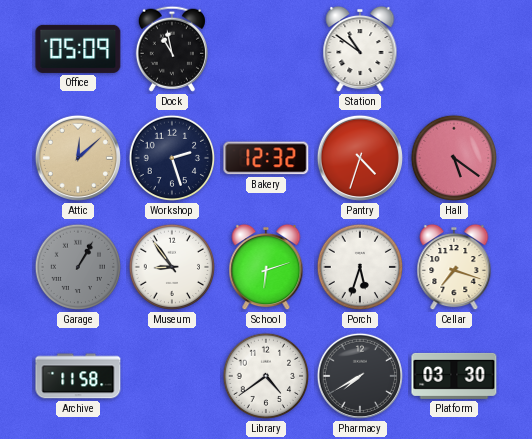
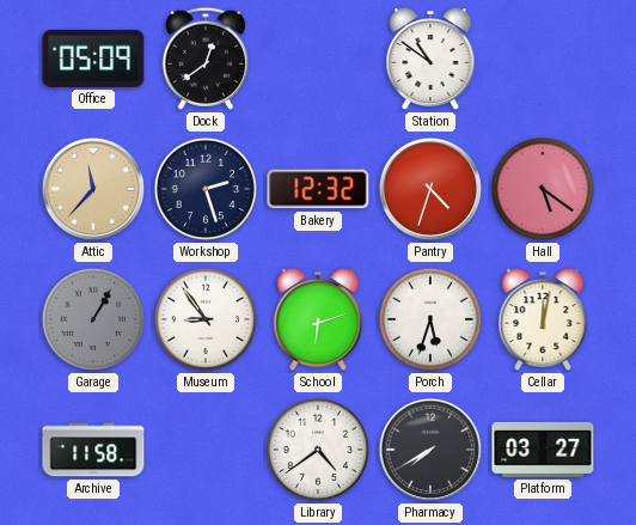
Dock: 10:58 -> 12:39
Attic: 12:08 -> 11:37
Cellar: 7:18 -> 12:02
Platform: 03:30 -> 03:27
